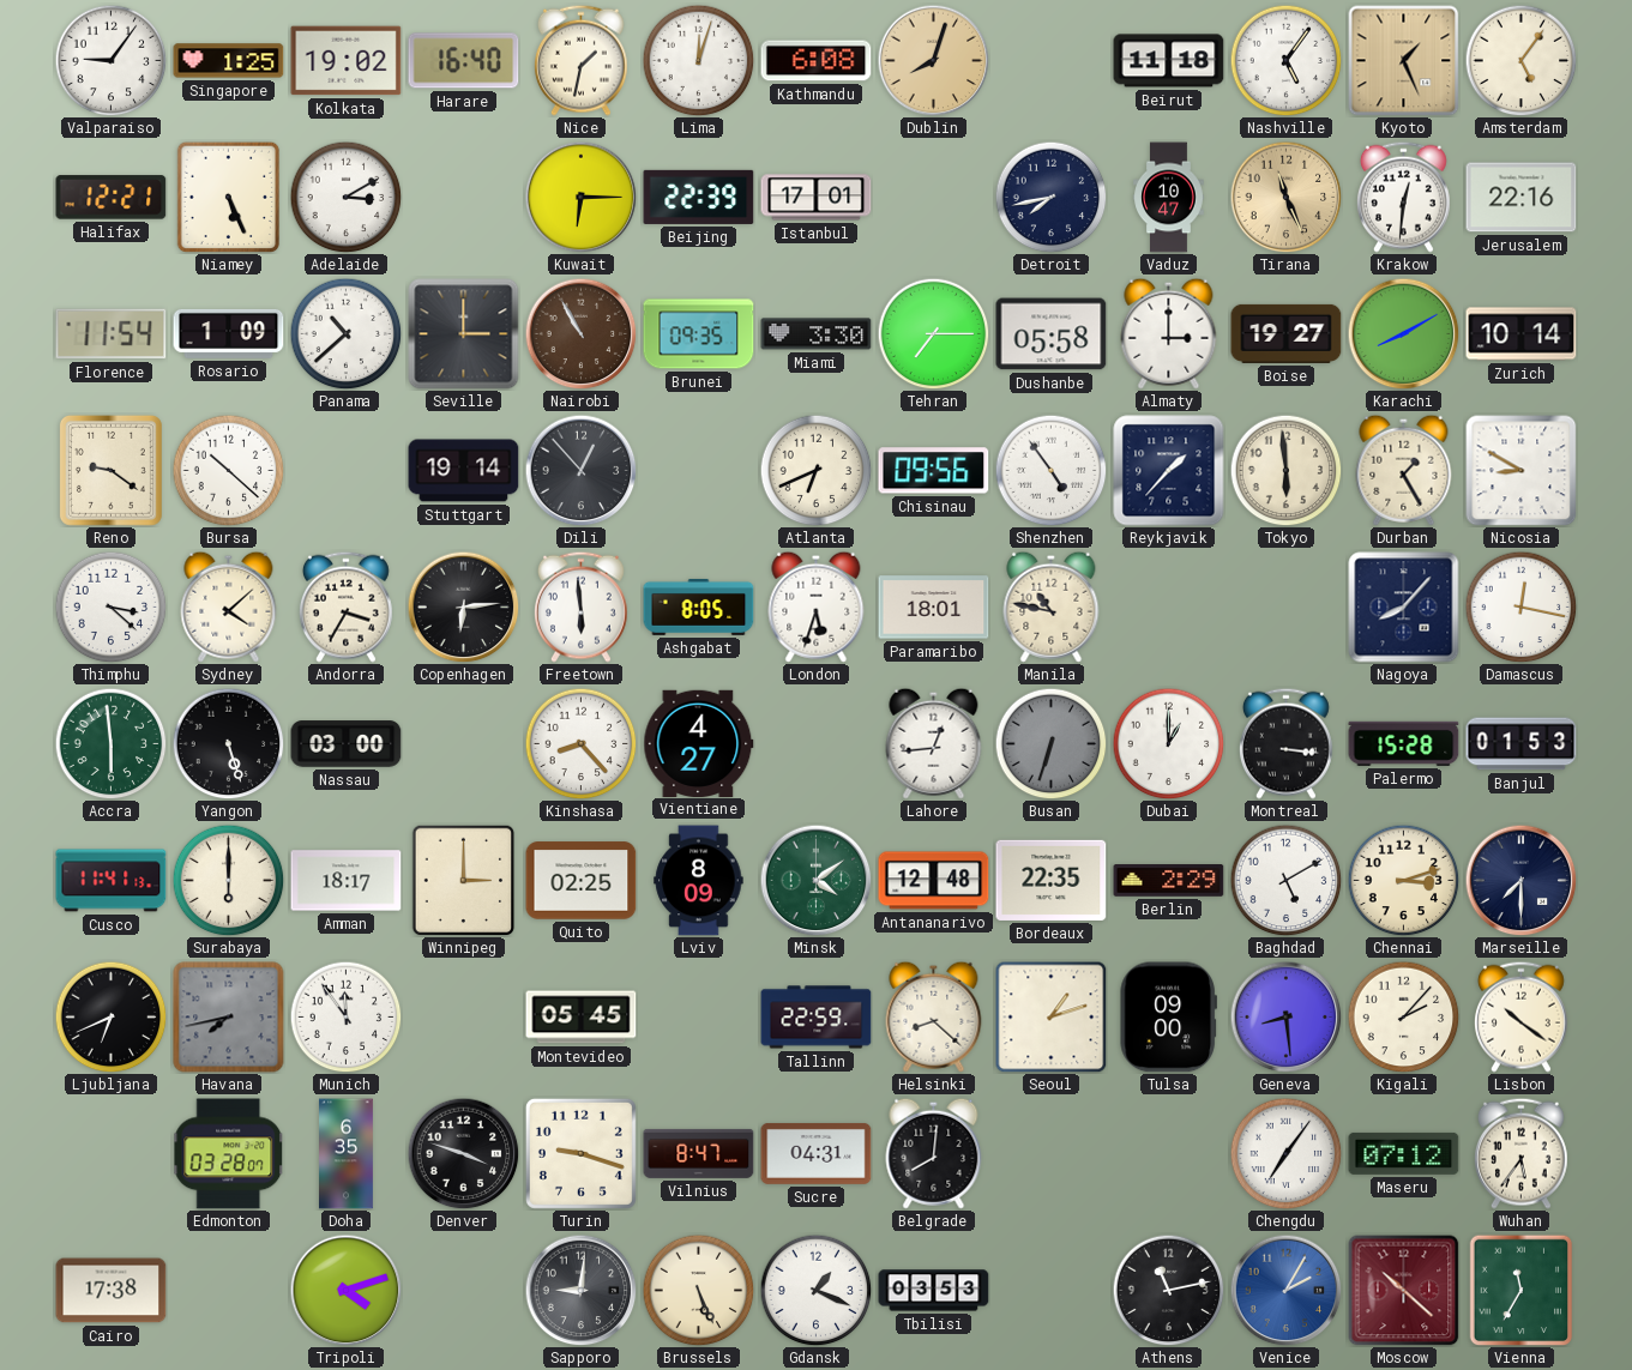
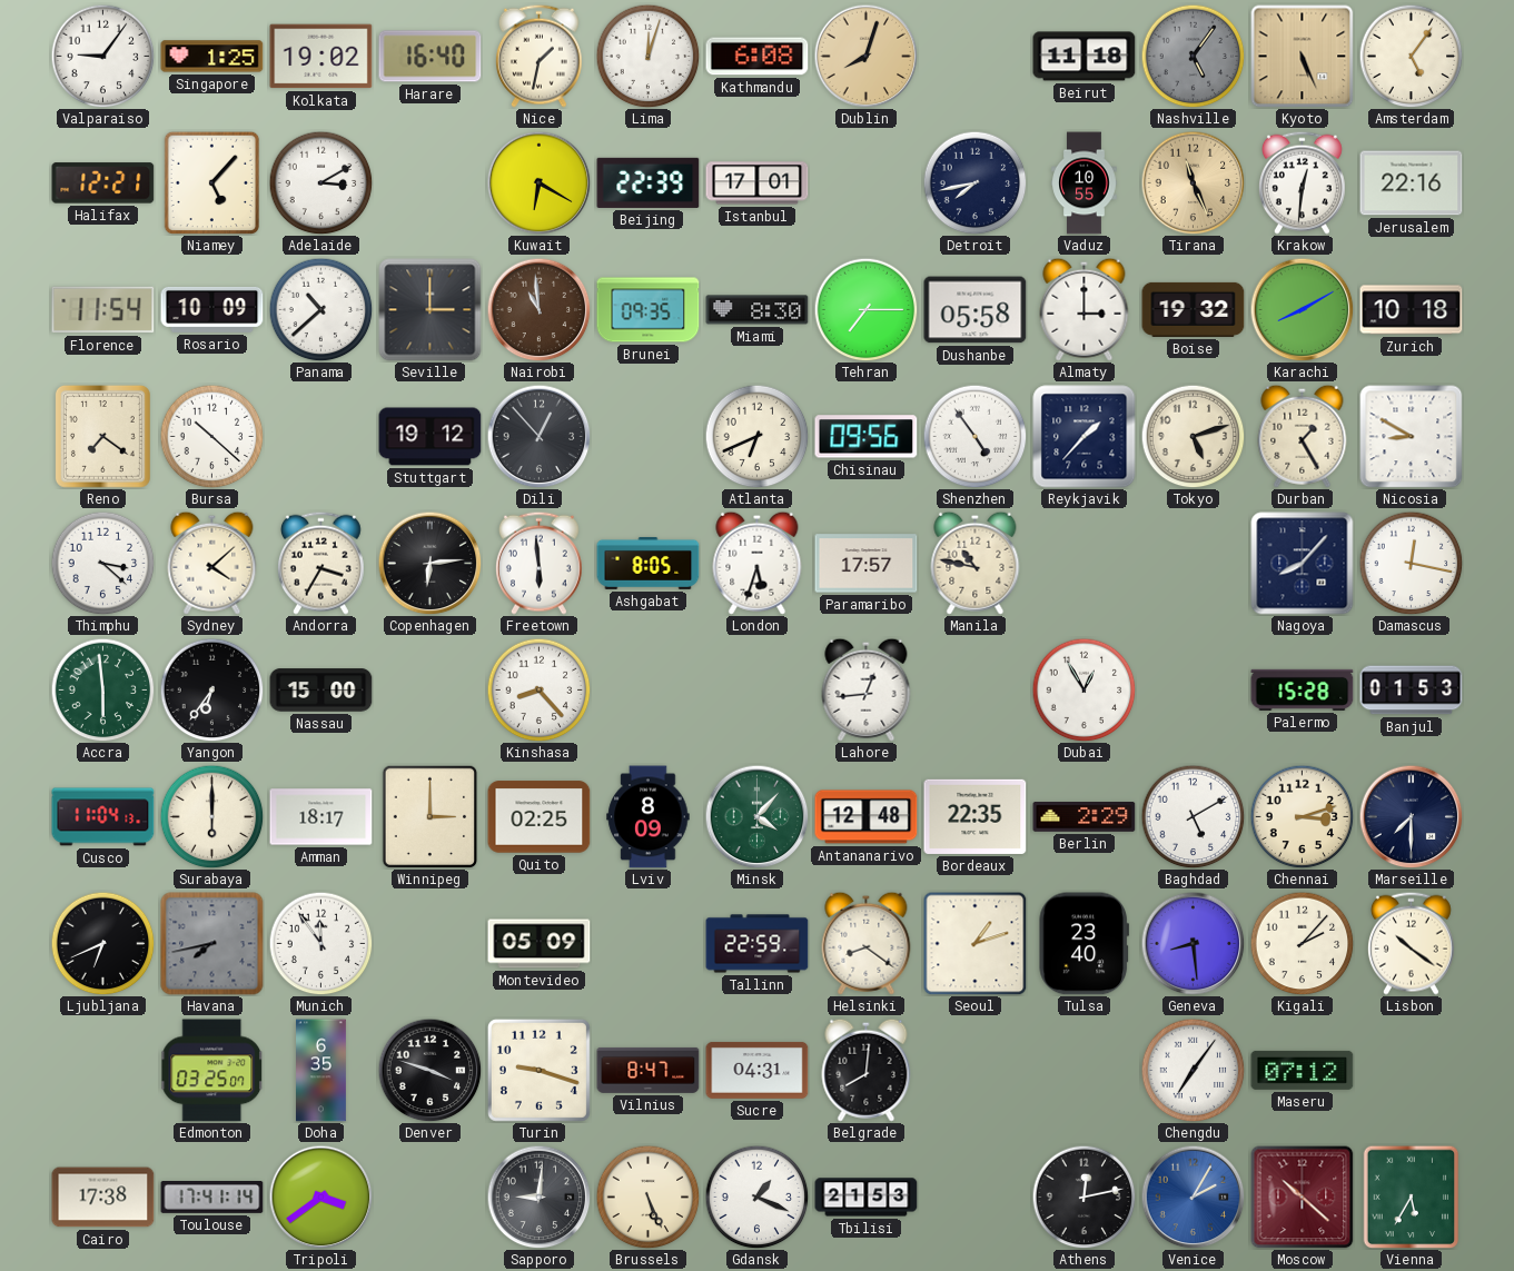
Nashville dial: white -> grey
Kyoto: 1:26 -> 5:26
Niamey: 5:26 -> 5:07
Kuwait: 6:15 -> 6:20
Vaduz: 10:47 -> 10:55
Rosario: 1:09 -> 10:09
Nairobi: 10:55 -> 10:59
Miami: 3:30 -> 8:30
Boise: 19:27 -> 19:32
Zurich: 10:14 -> 10:18
Reno: 9:21 -> 7:21
Stuttgart: 19:14 -> 19:12
Tokyo: 5:59 -> 5:12
Paramaribo: 18:01 -> 17:57
Yangon: 5:27 -> 6:36
Nassau: 03:00 -> 15:00
Vientiane: 4:27 -> none
Busan: 6:33 -> none
Dubai: 1:00 -> 12:55
Montreal: 3:16 -> none
Cusco: 11:41 -> 11:04
Minsk: 4:09 -> 4:07
Montevideo: 05:45 -> 05:09
Helsinki: 8:22 -> 8:21
Tulsa: 09:00 -> 23:40
Edmonton: 03:28 -> 03:25
Wuhan: 5:36 -> none
Toulouse: none -> 17:41
Tripoli: 4:12 -> 3:39
Tbilisi: 03:53 -> 21:53
Athens: 11:13 -> 12:13
Vienna: 11:35 -> 5:35
